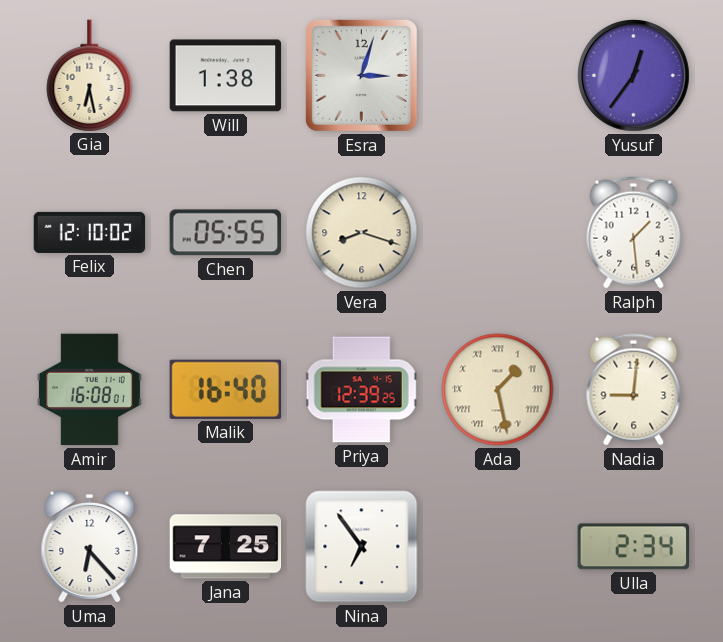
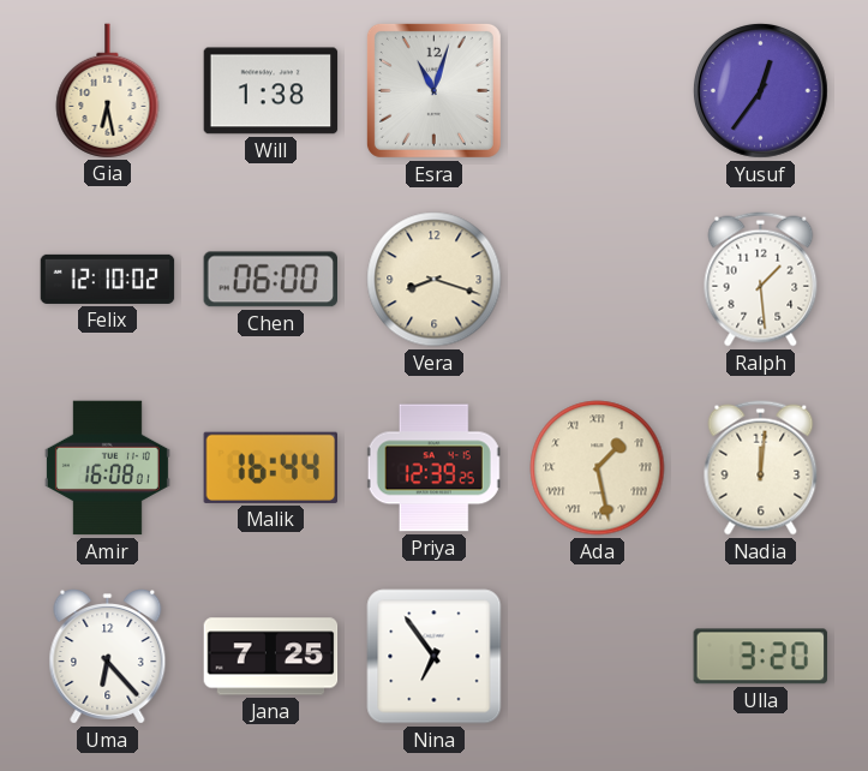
Esra: 3:03 -> 11:03
Chen: 05:55 -> 06:00
Malik: 16:40 -> 16:44
Nadia: 9:01 -> 12:01
Ulla: 2:34 -> 3:20
